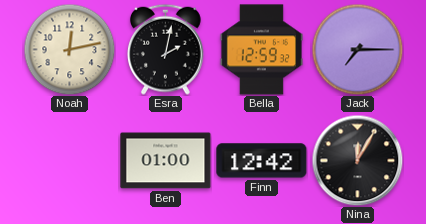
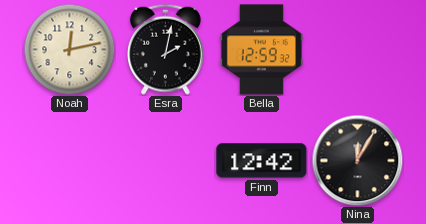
Jack: 7:15 -> none
Ben: 01:00 -> none
